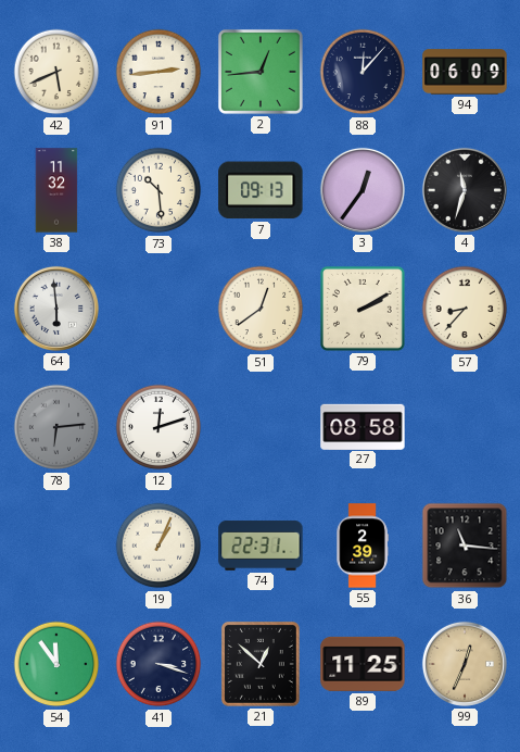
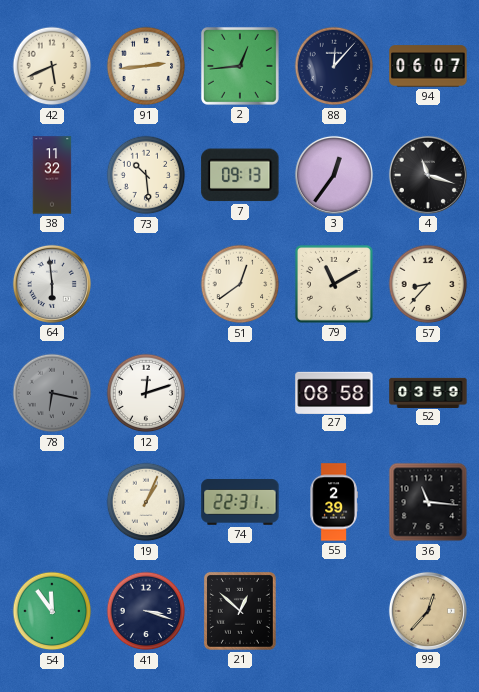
94: 06:09 -> 06:07
4: 11:33 -> 11:18
79: 2:10 -> 11:10
78: 6:14 -> 6:17
52: none -> 03:59
89: 11:25 -> none
99: 12:34 -> 12:37
